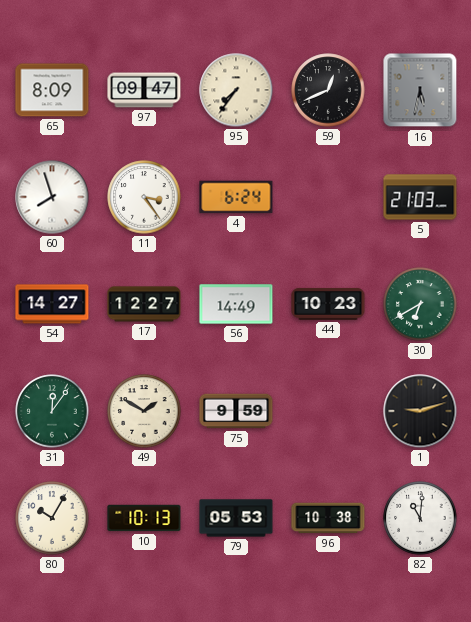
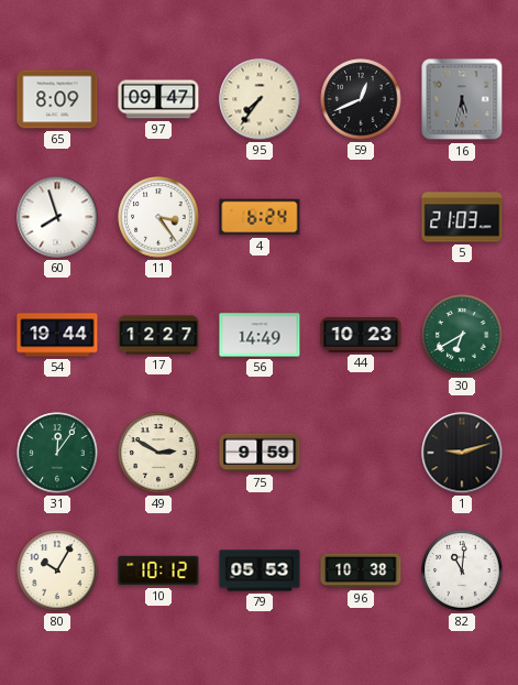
54: 14:27 -> 19:44
49: 1:50 -> 2:50
10: 10:13 -> 10:12
